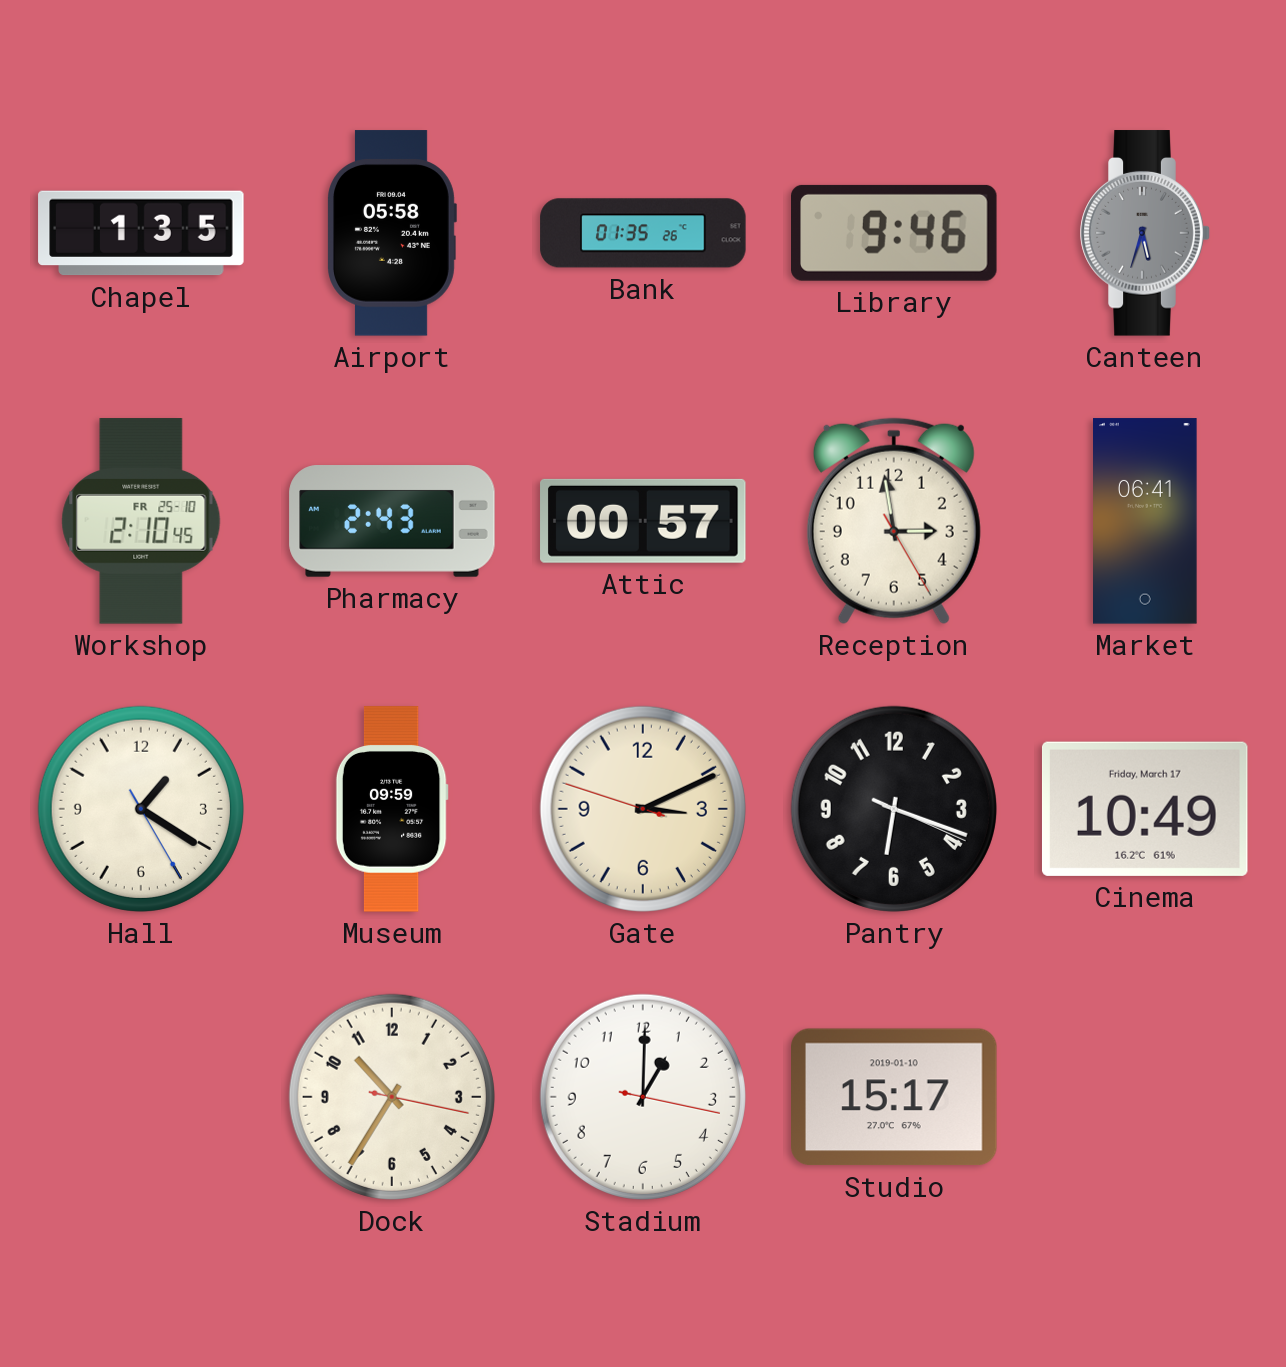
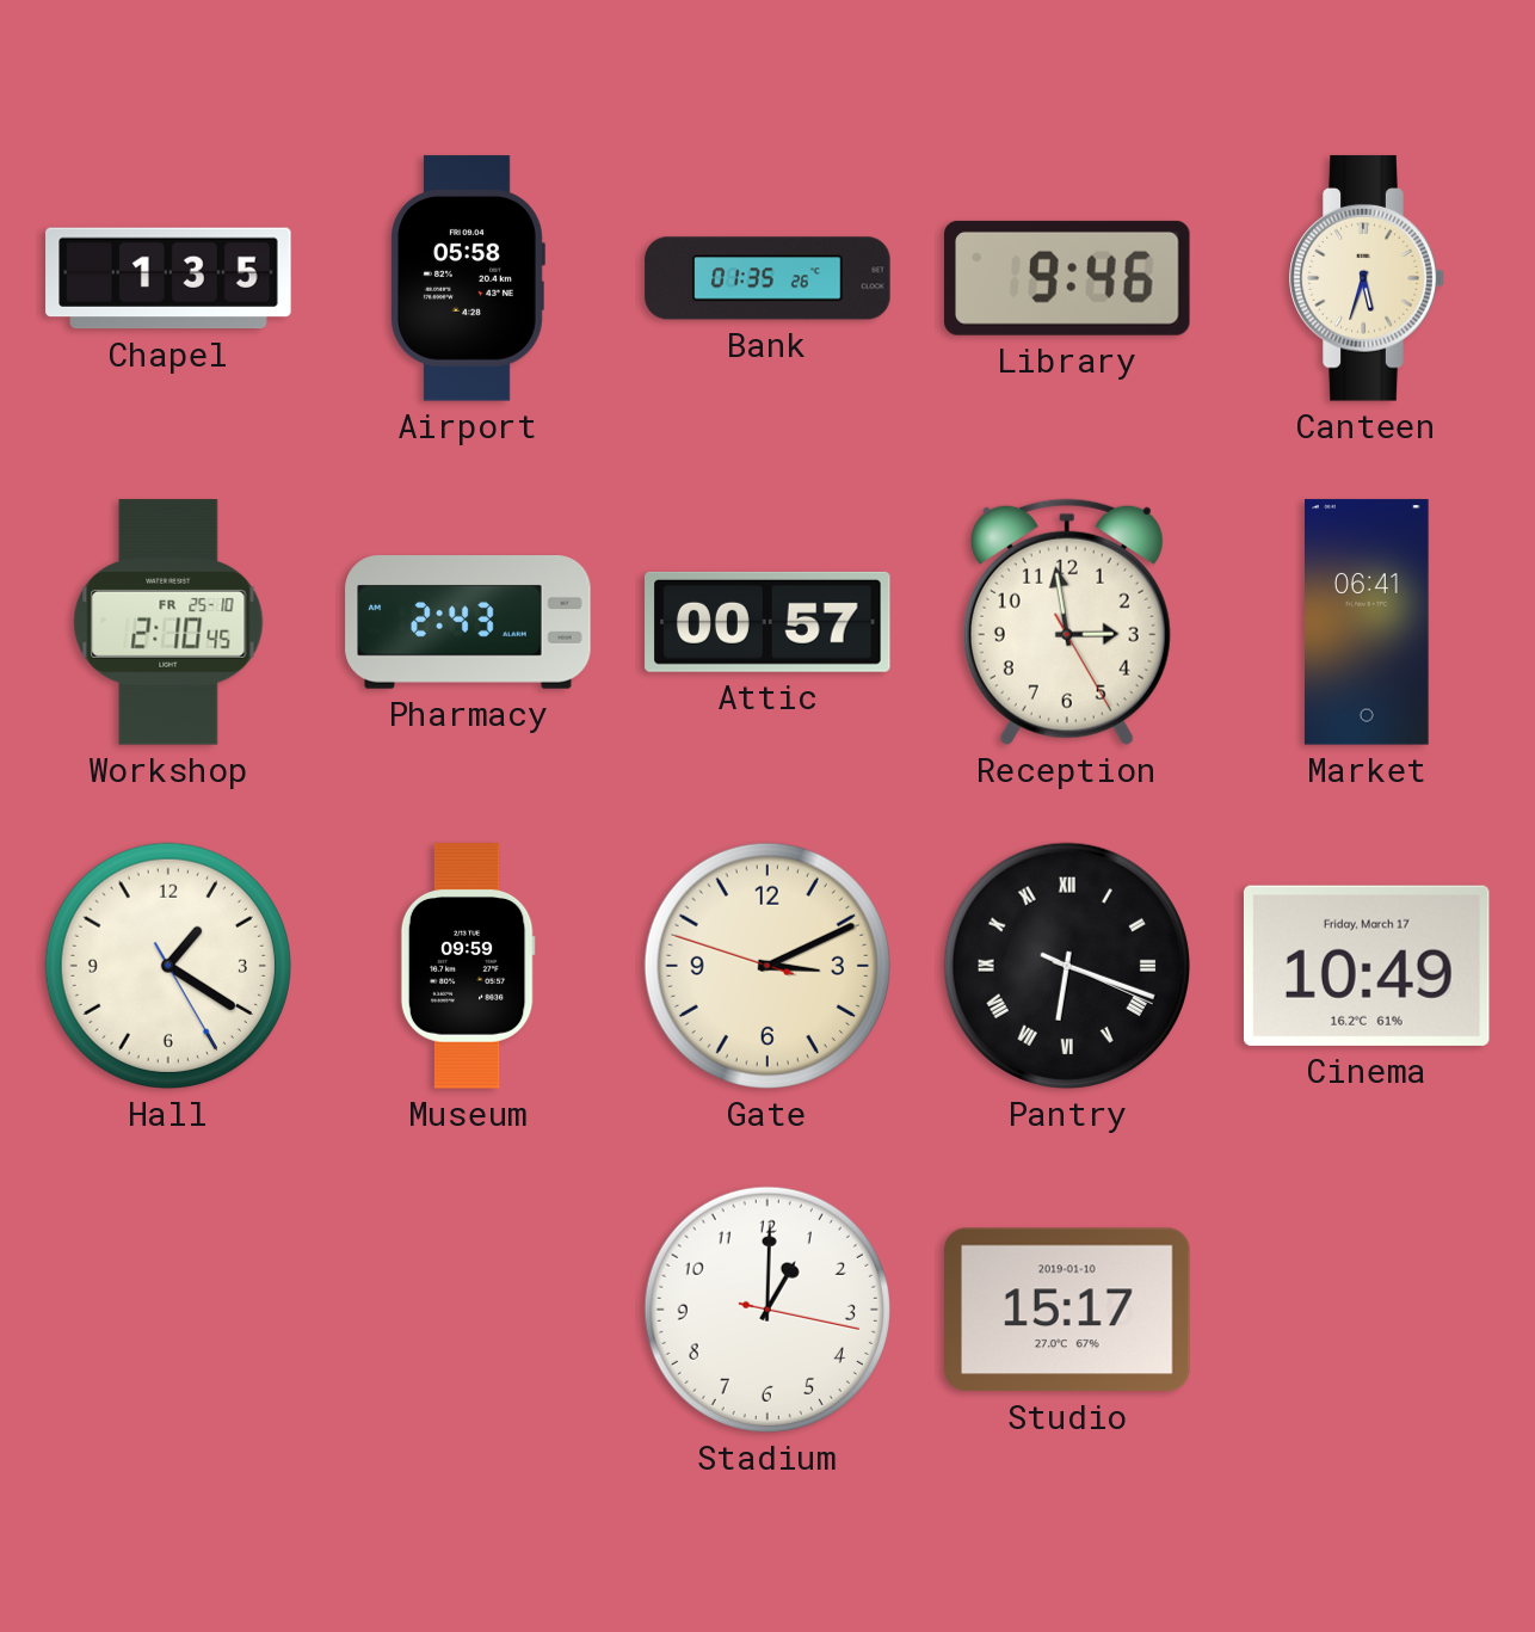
Canteen dial: grey -> cream
Pantry numerals: Arabic -> Roman
Dock: 10:35 -> none
